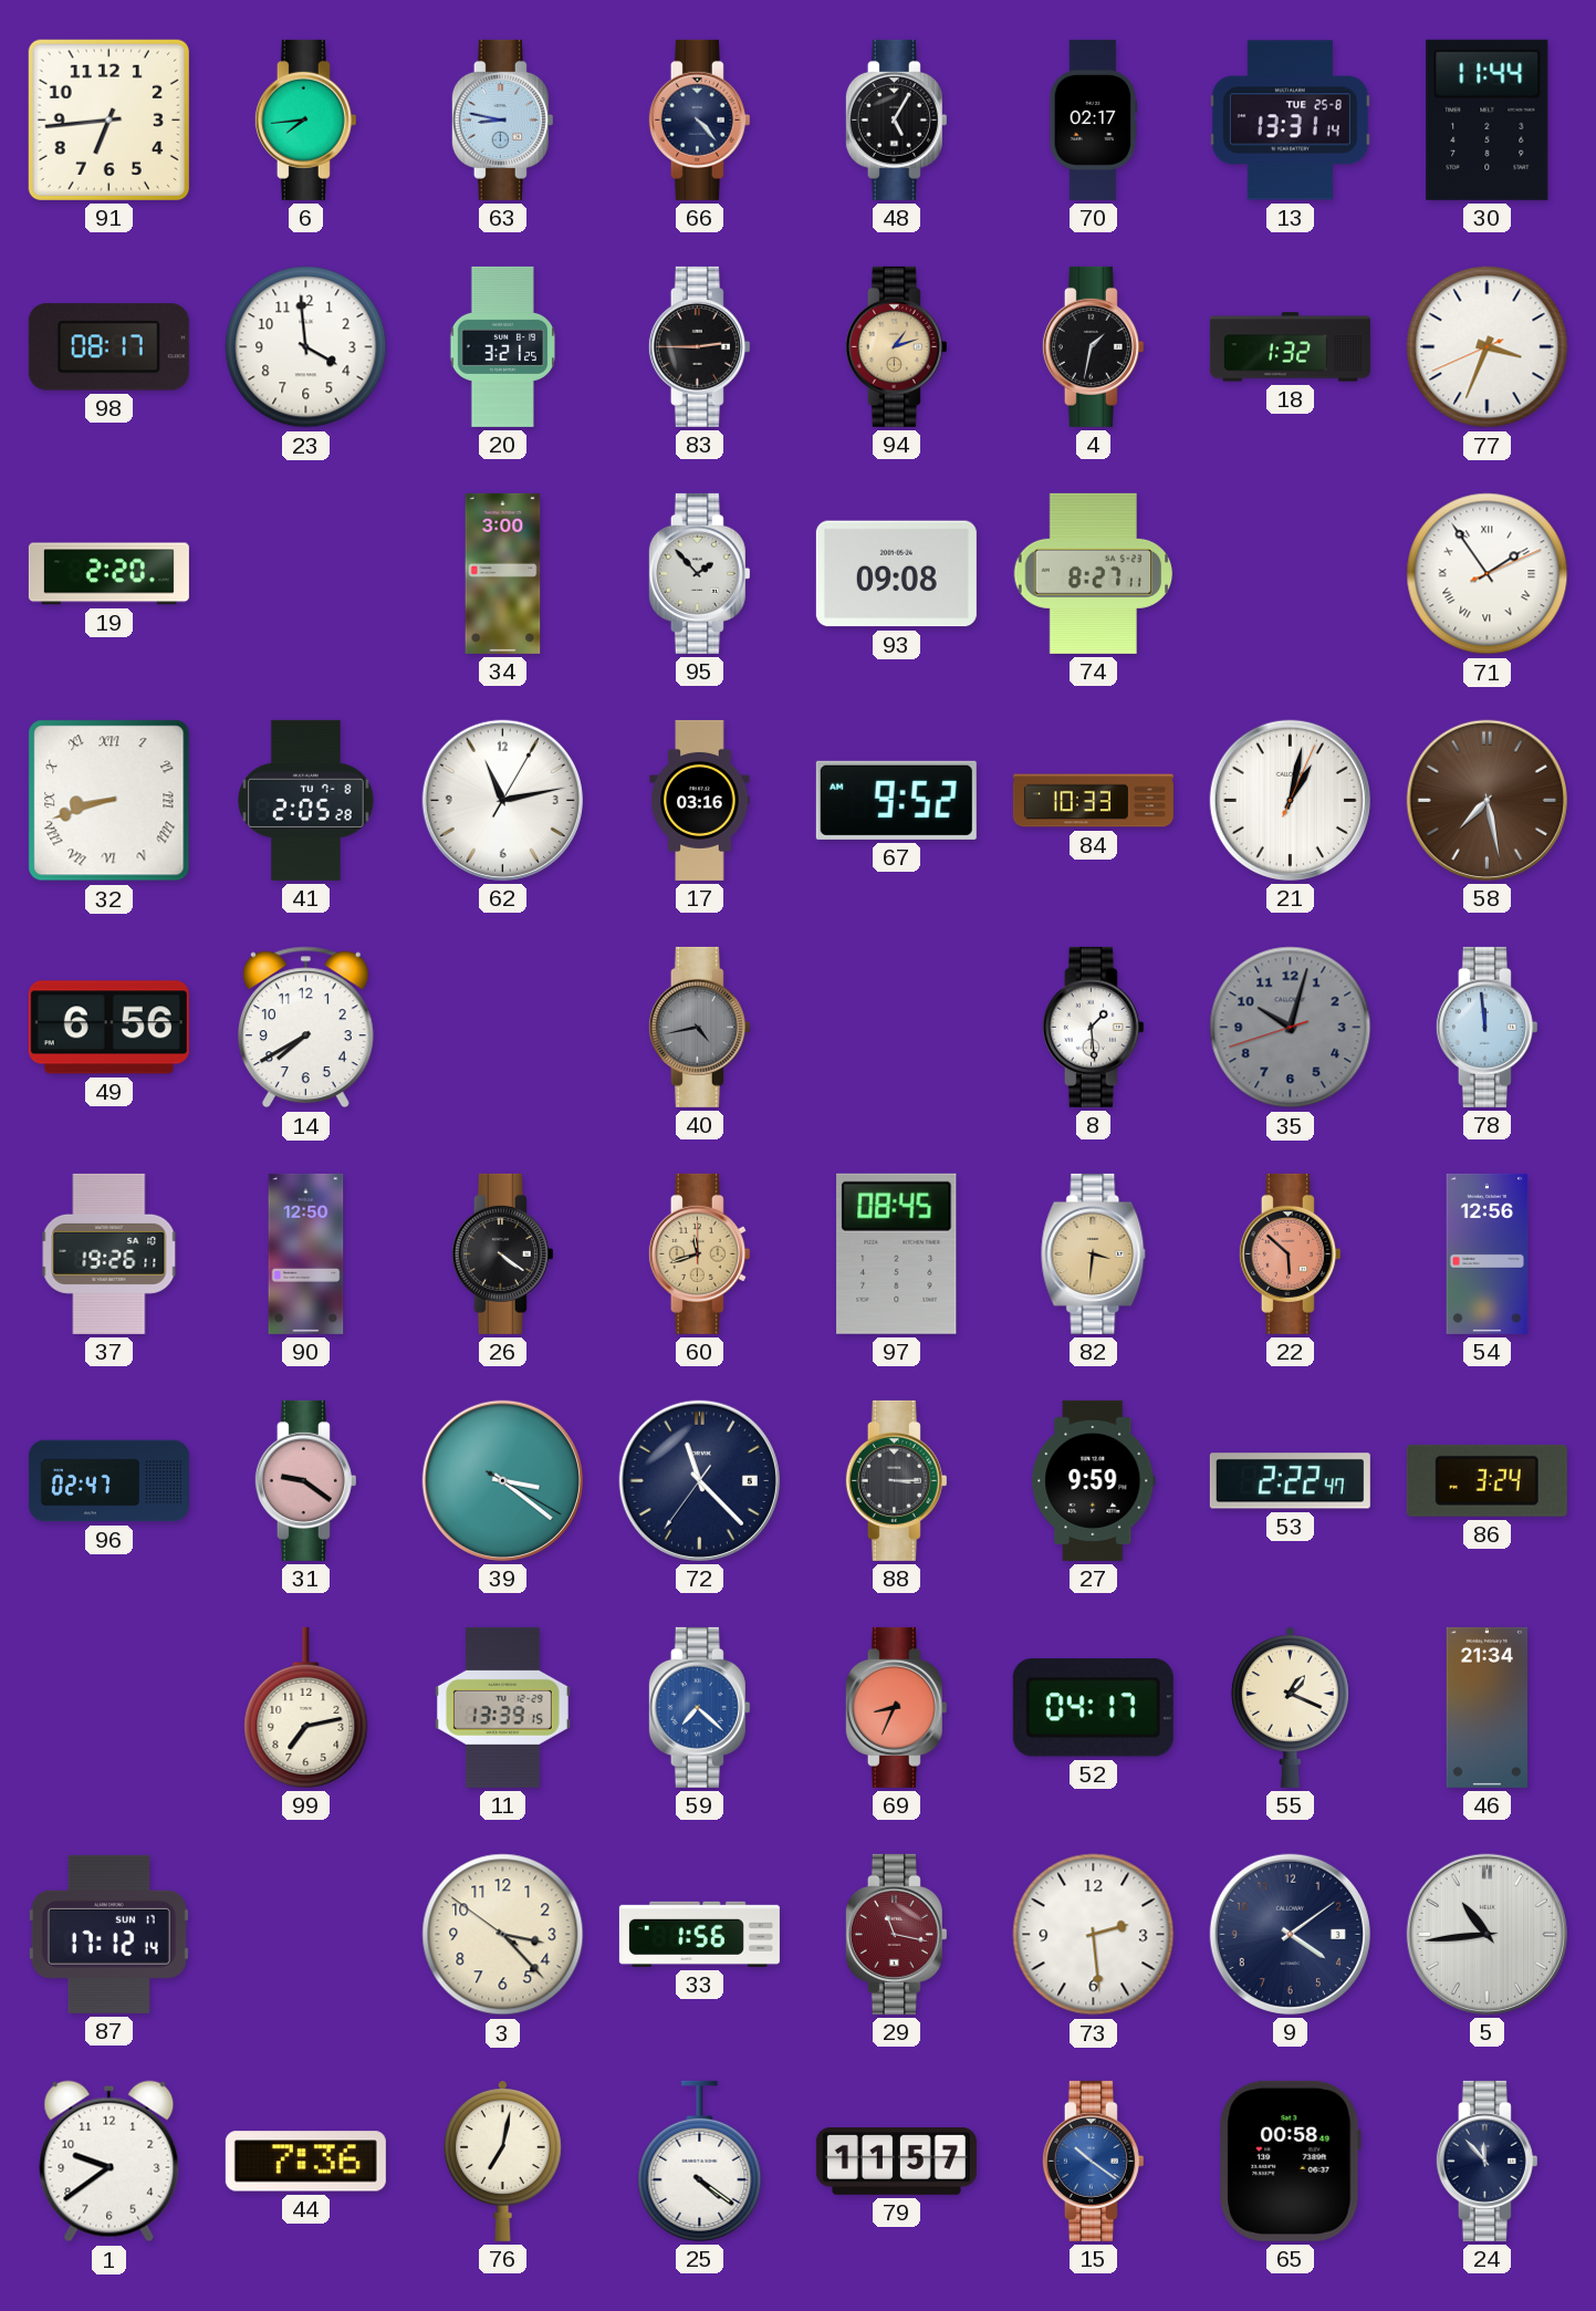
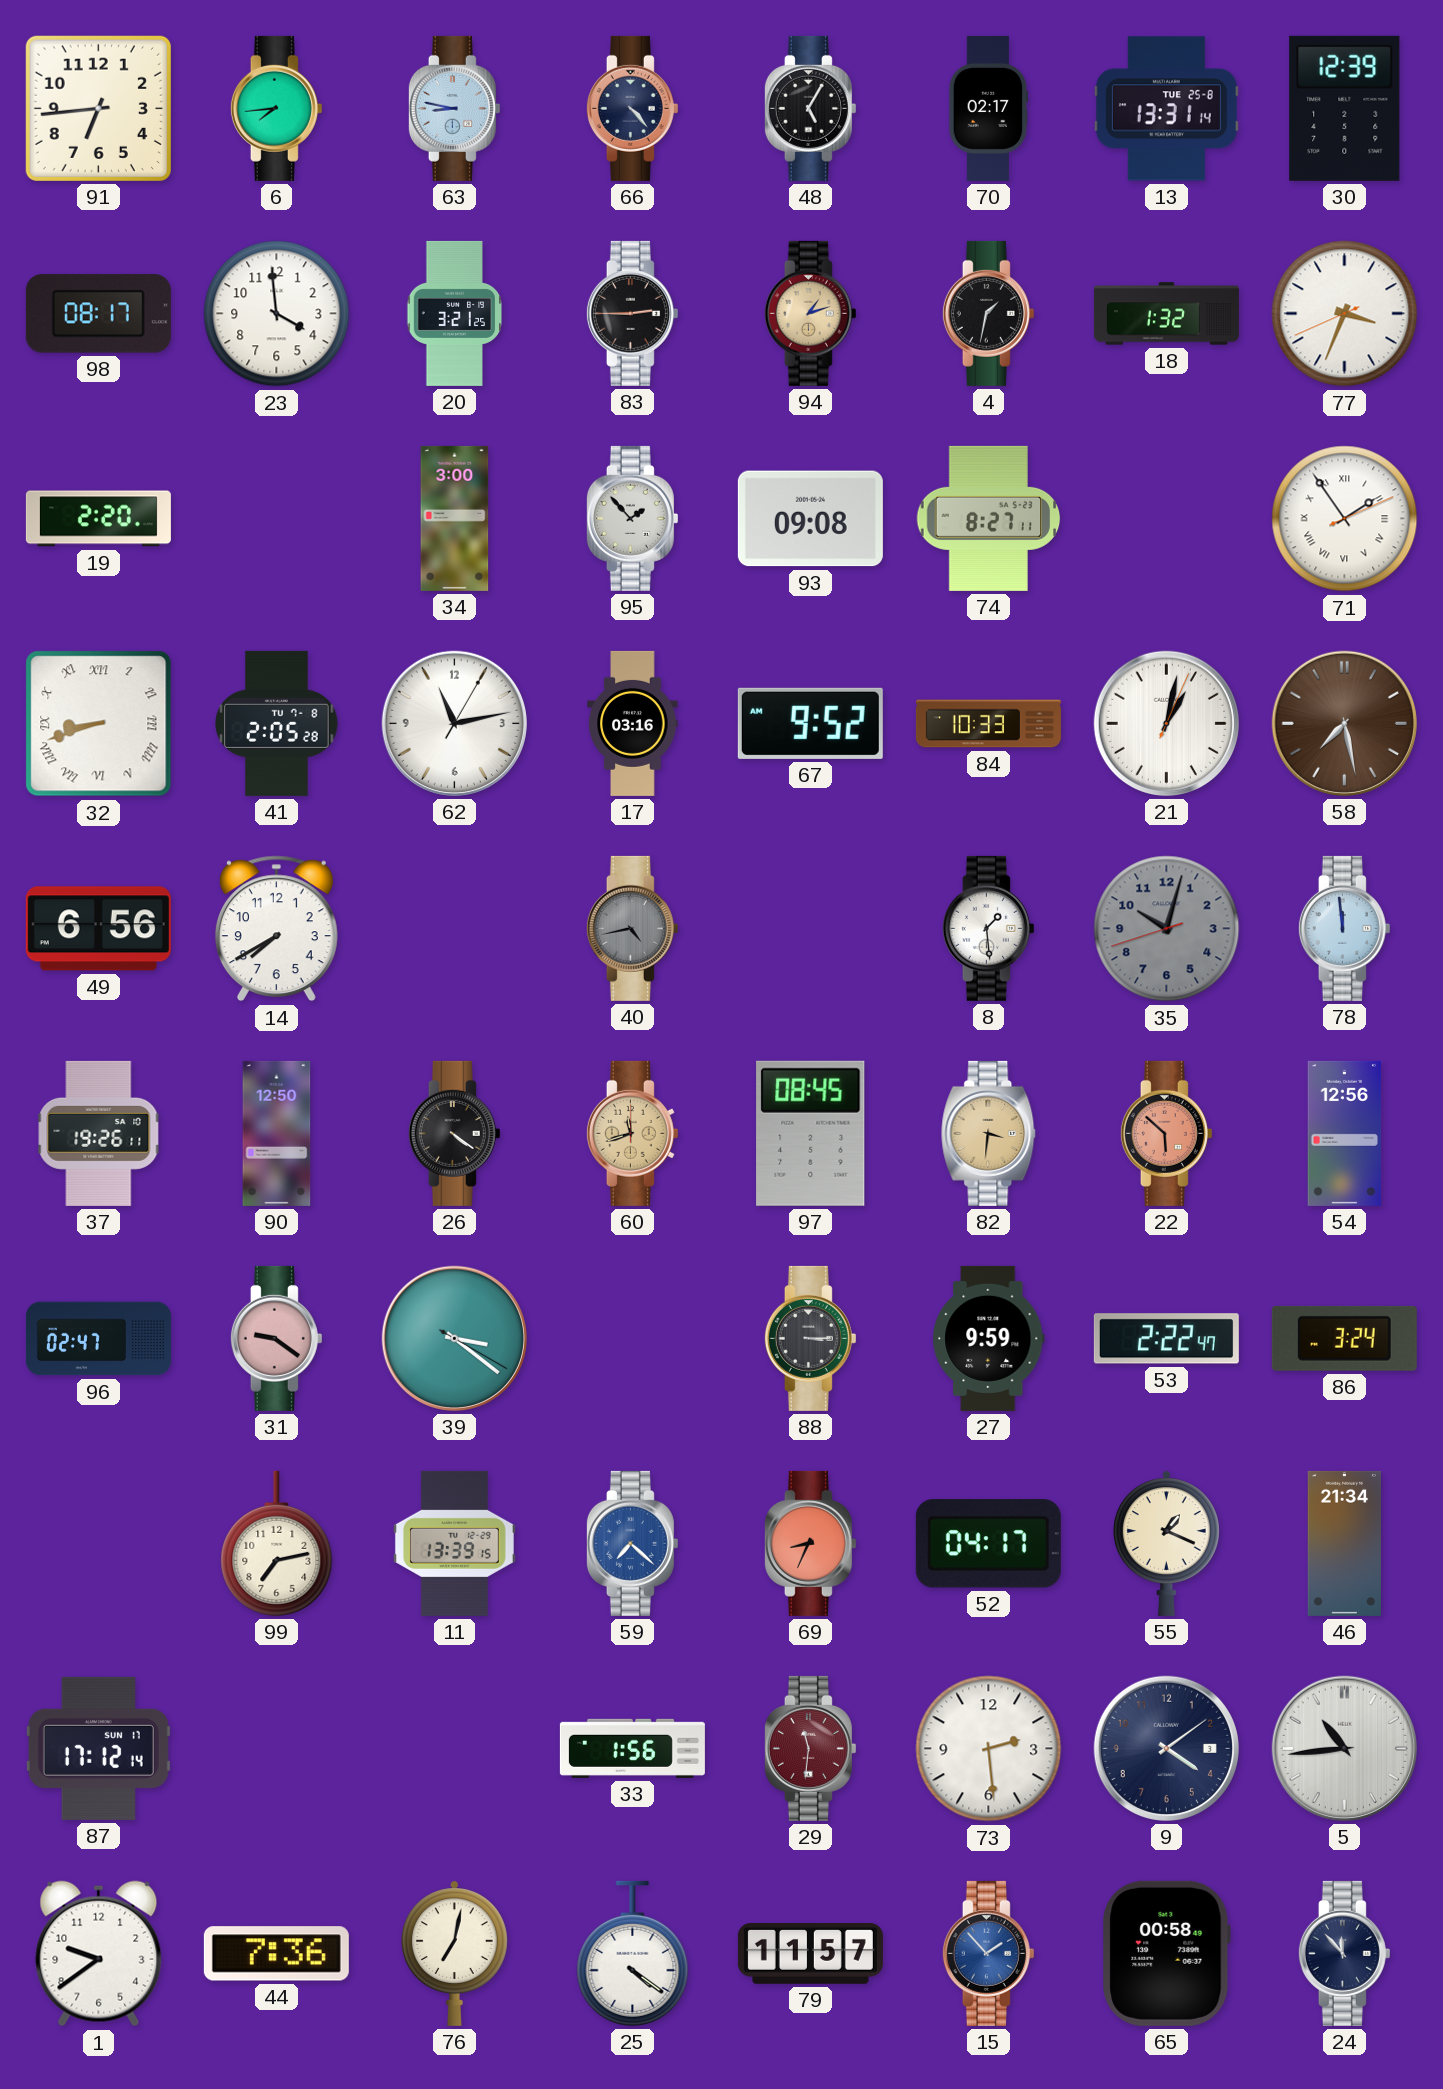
30: 11:44 -> 12:39
72: 11:22 -> none
3: 3:22 -> none
29: 11:17 -> 11:31
15: 10:21 -> 1:53
